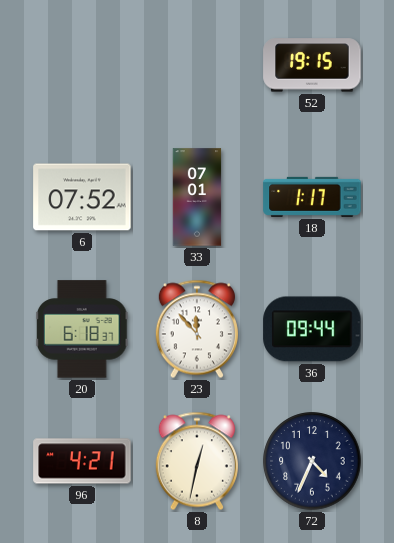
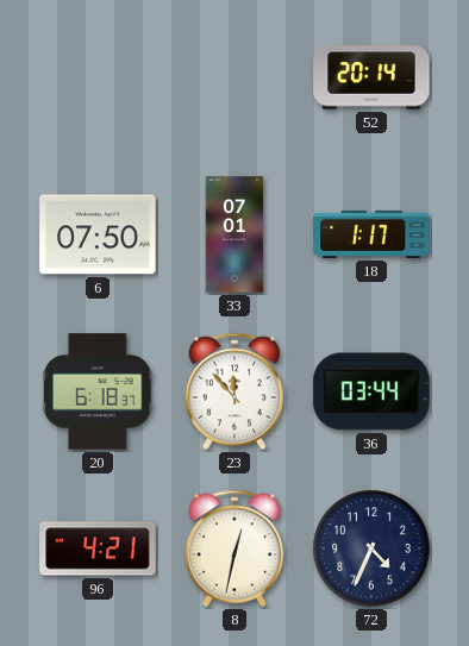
52: 19:15 -> 20:14
6: 07:52 -> 07:50
36: 09:44 -> 03:44
